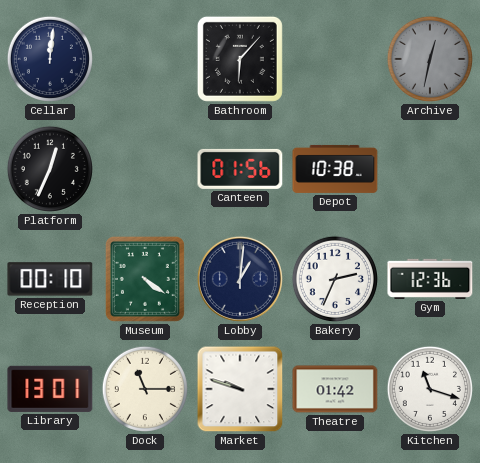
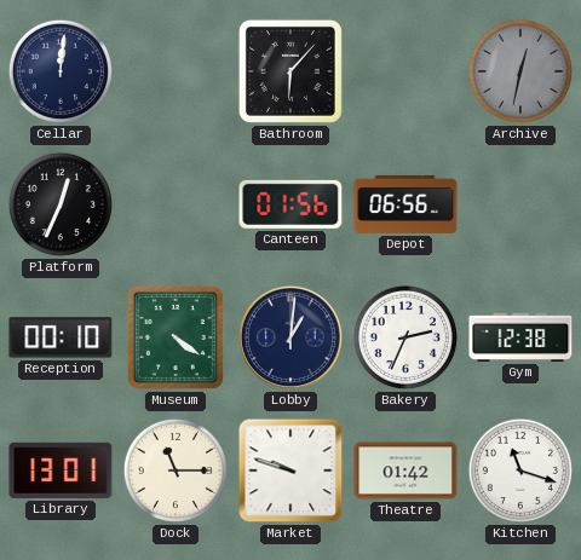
Depot: 10:38 -> 06:56
Gym: 12:36 -> 12:38
